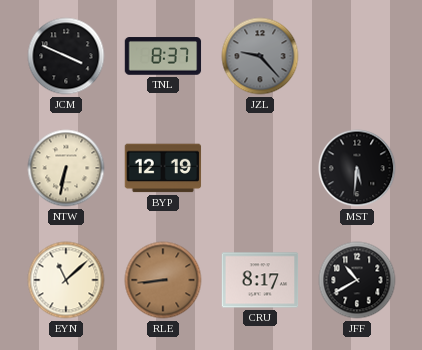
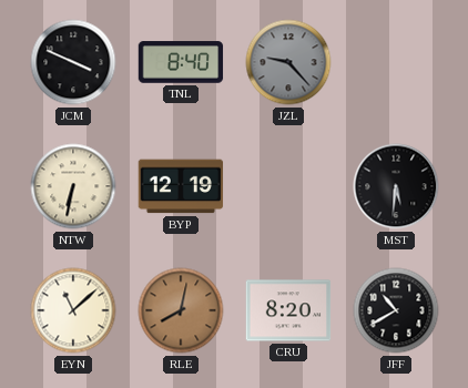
TNL: 8:37 -> 8:40
RLE: 8:44 -> 8:02
CRU: 8:17 -> 8:20
